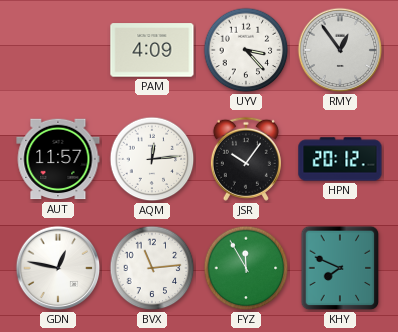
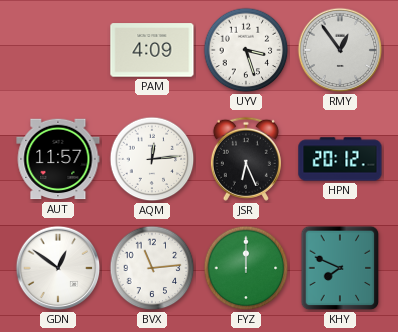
UYV: 3:23 -> 3:27
JSR: 10:06 -> 6:26
GDN: 12:47 -> 12:51
FYZ: 11:55 -> 12:00
